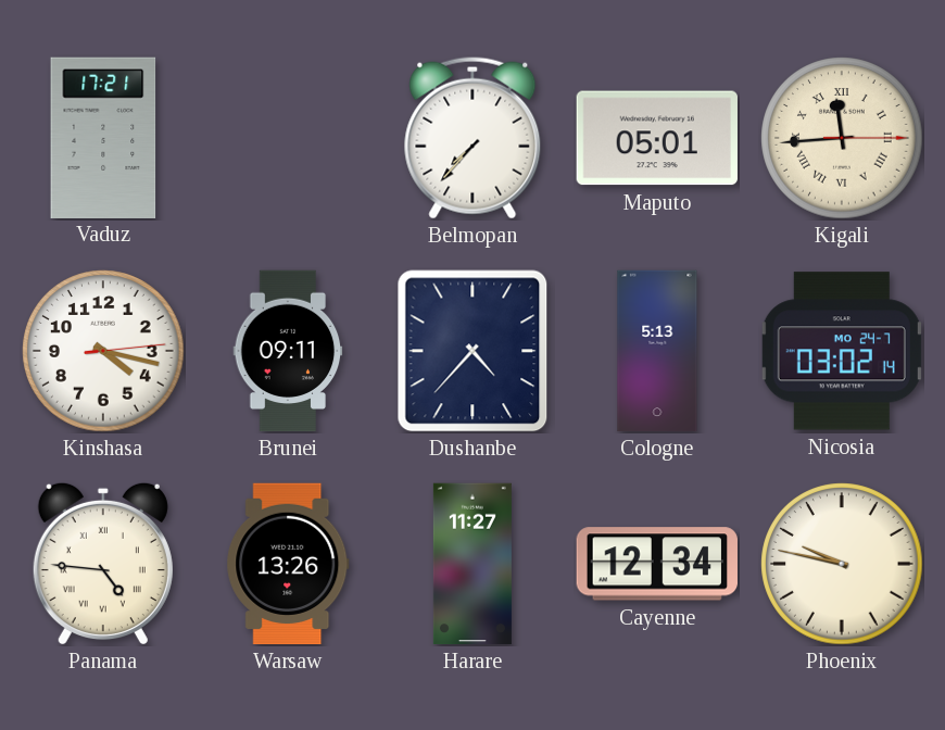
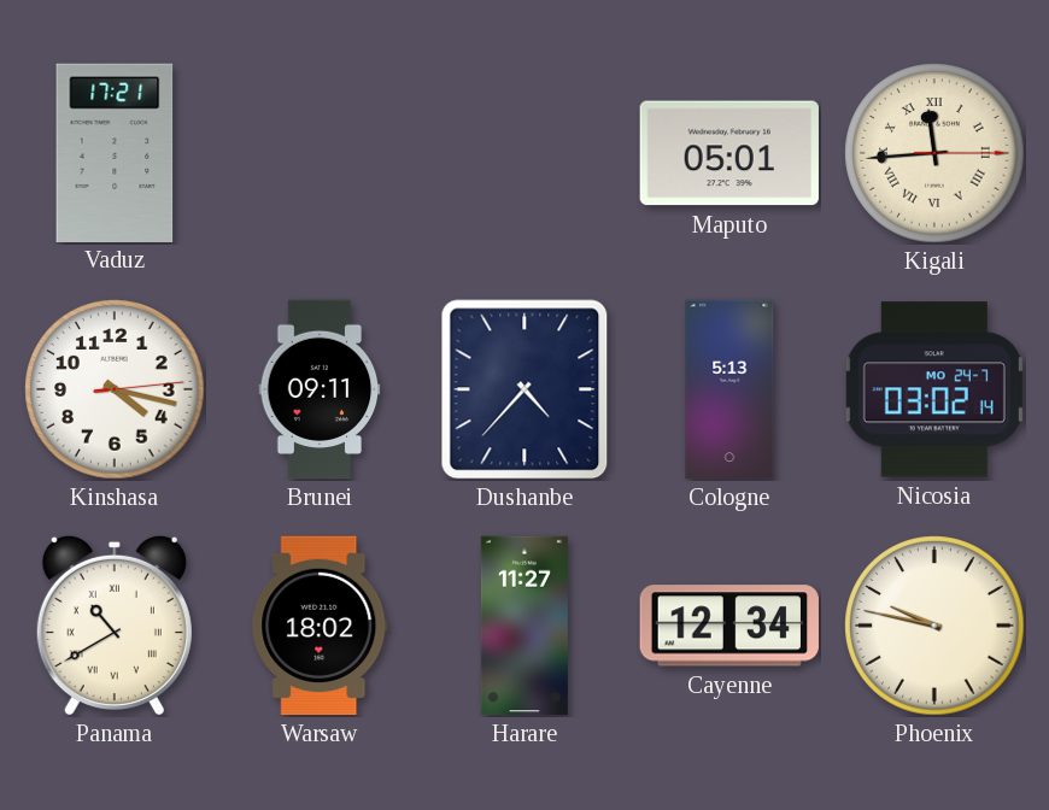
Belmopan: 7:37 -> none
Panama: 4:46 -> 10:40
Warsaw: 13:26 -> 18:02
